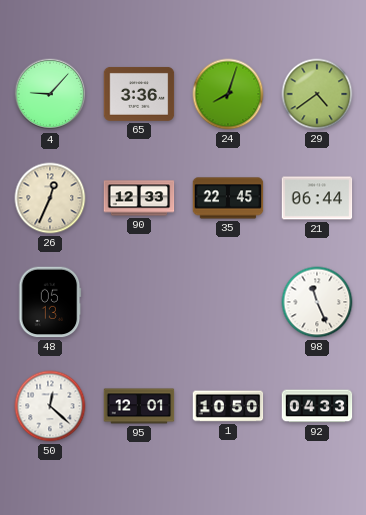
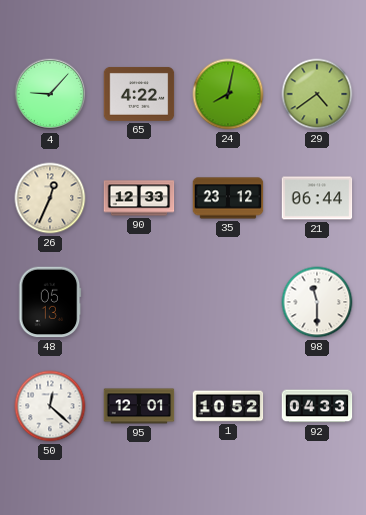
65: 3:36 -> 4:22
24: 8:03 -> 8:02
35: 22:45 -> 23:12
98: 11:26 -> 11:30
1: 10:50 -> 10:52
